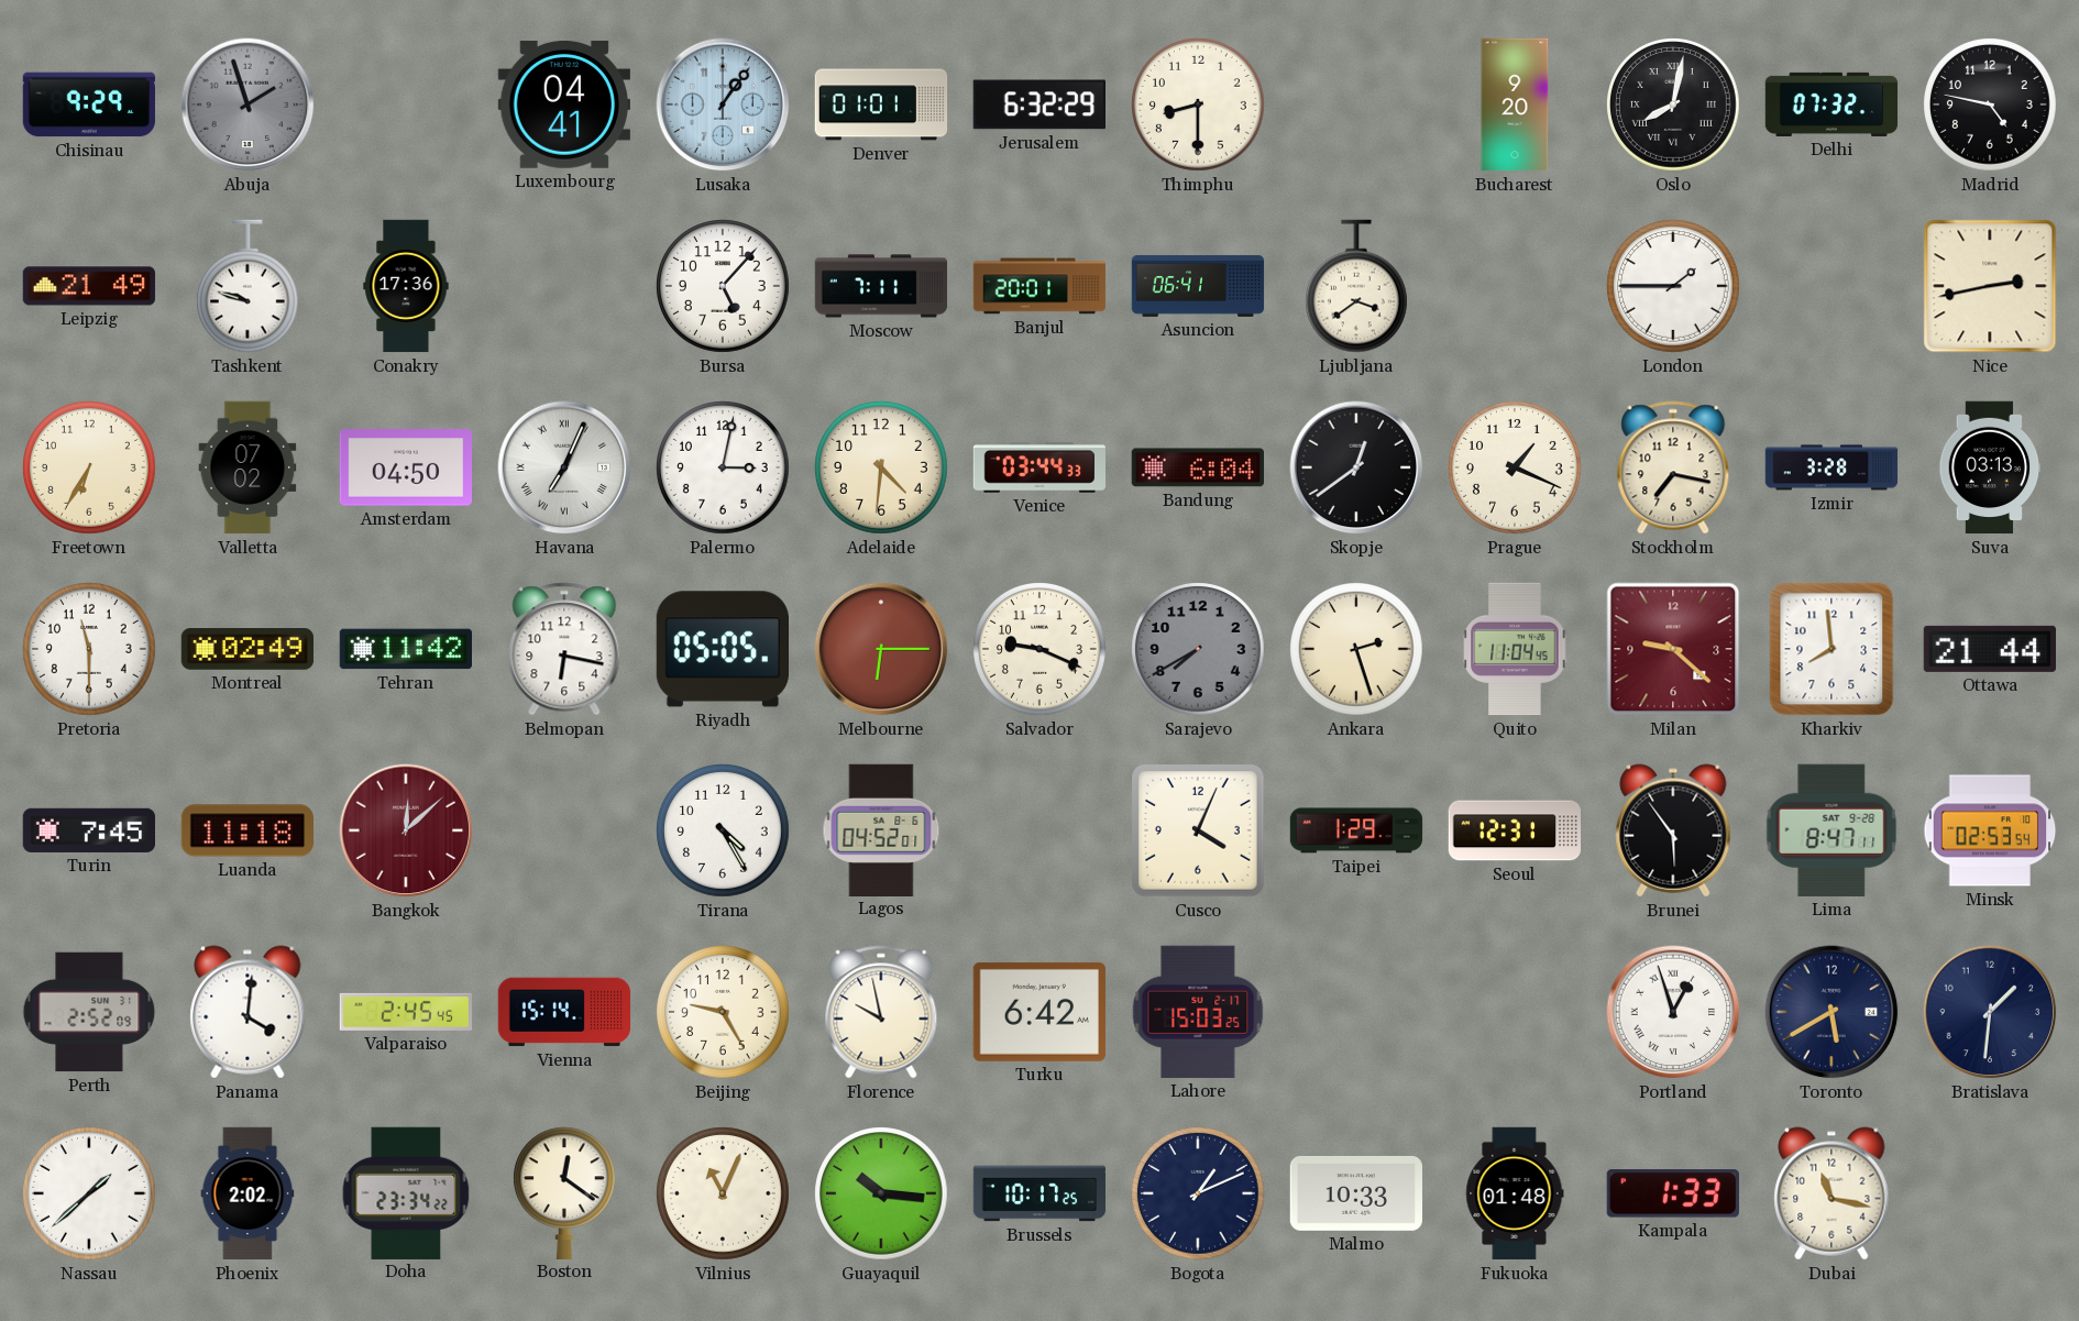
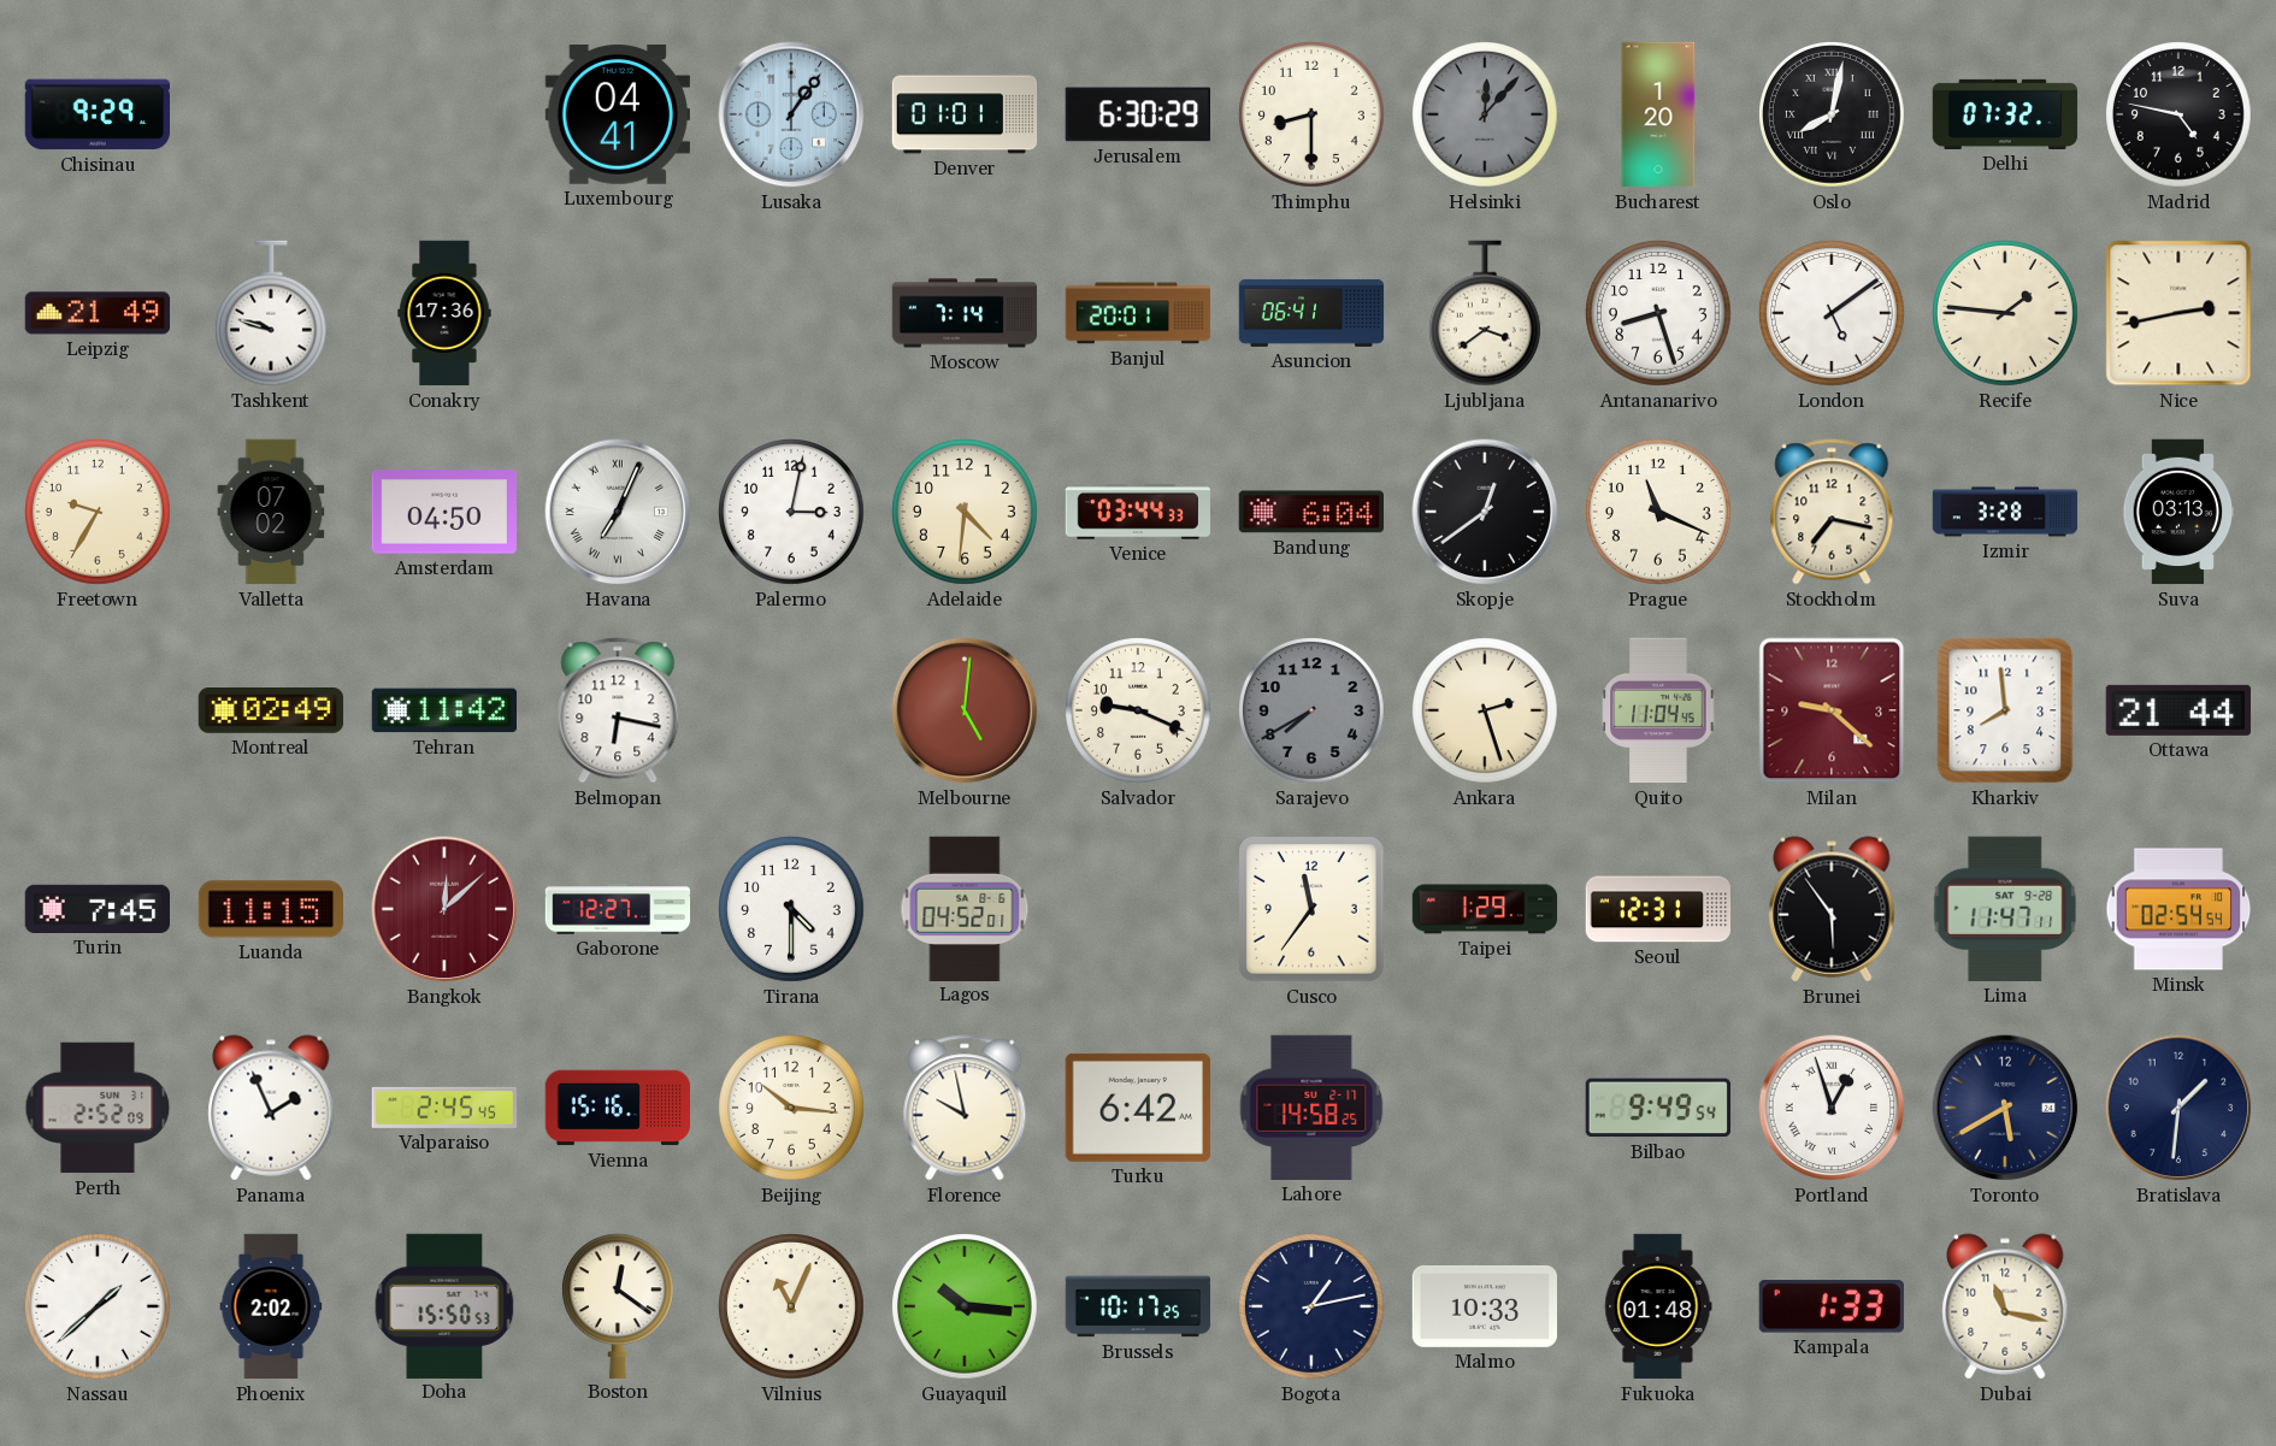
Abuja: 1:57 -> none
Jerusalem: 6:32 -> 6:30
Helsinki: none -> 12:07
Bucharest: 9:20 -> 1:20
Bursa: 5:07 -> none
Moscow: 7:11 -> 7:14
Antananarivo: none -> 8:27
London: 1:45 -> 5:09
Recife: none -> 1:46
Freetown: 6:35 -> 9:35
Prague: 1:19 -> 11:19
Pretoria: 11:30 -> none
Riyadh: 05:05 -> none
Melbourne: 6:15 -> 5:01
Luanda: 11:18 -> 11:15
Gaborone: none -> 12:27
Tirana: 4:25 -> 4:30
Cusco: 4:04 -> 11:36
Lima: 8:47 -> 11:47
Minsk: 02:53 -> 02:54
Panama: 4:01 -> 1:56
Vienna: 15:14 -> 15:16
Beijing: 9:25 -> 10:16
Lahore: 15:03 -> 14:58
Bilbao: none -> 9:49
Doha: 23:34 -> 15:50
Bogota: 1:11 -> 1:13
